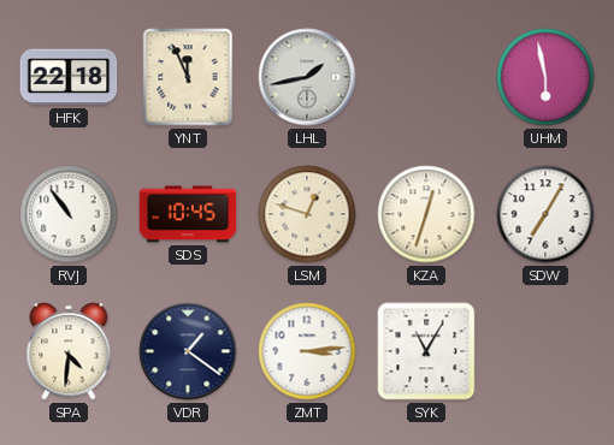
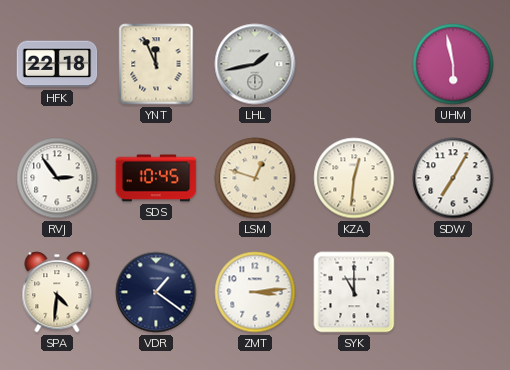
RVJ: 10:54 -> 2:54
KZA: 12:33 -> 12:31
SYK: 11:05 -> 11:00
